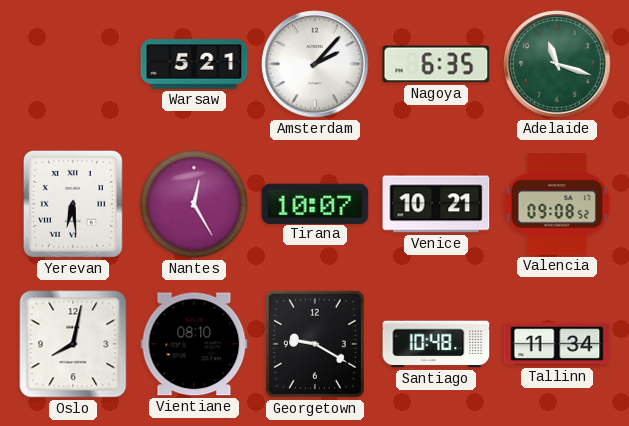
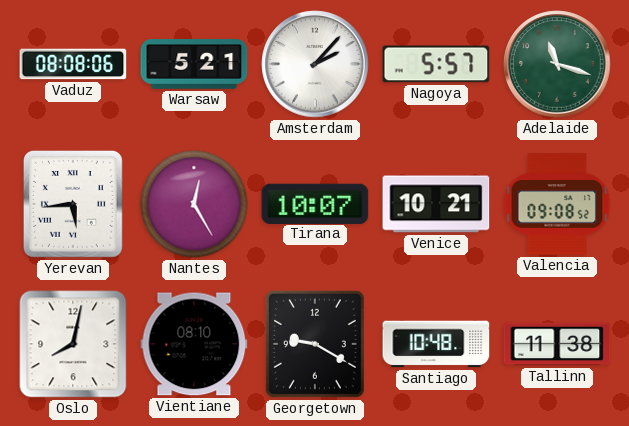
Vaduz: none -> 08:08
Nagoya: 6:35 -> 5:57
Yerevan: 6:29 -> 5:44
Tallinn: 11:34 -> 11:38
